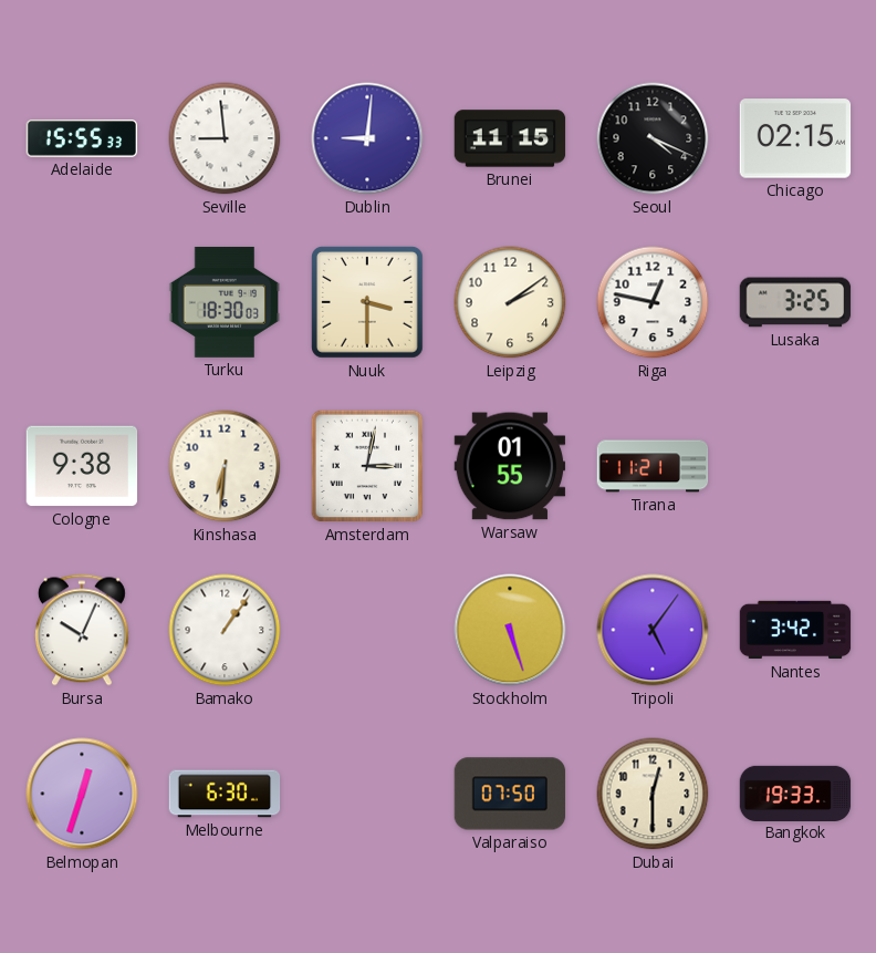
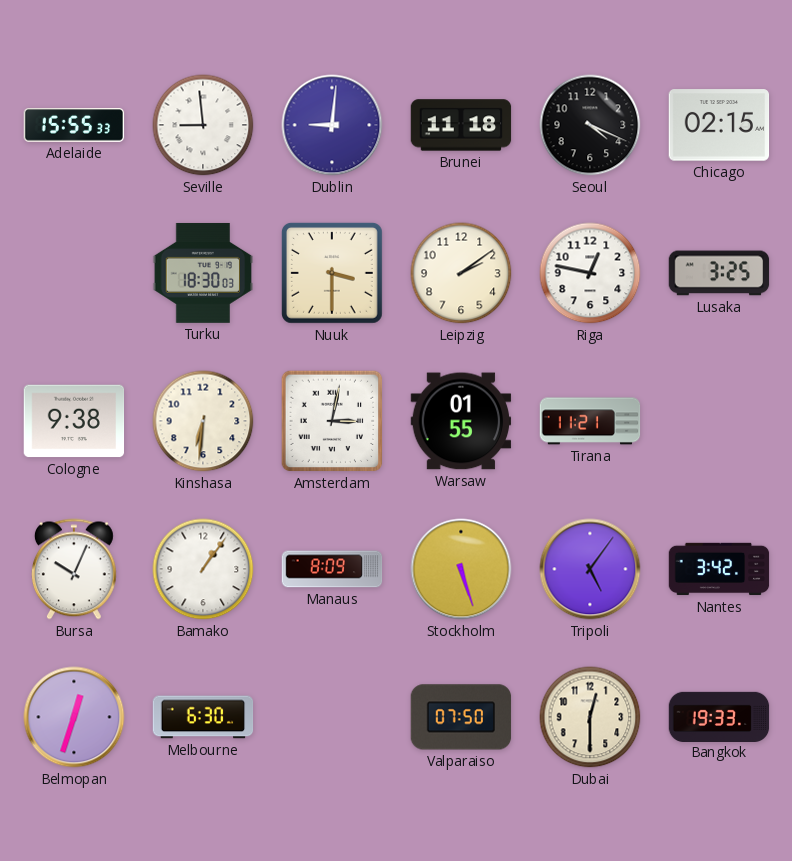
Brunei: 11:15 -> 11:18
Manaus: none -> 8:09
